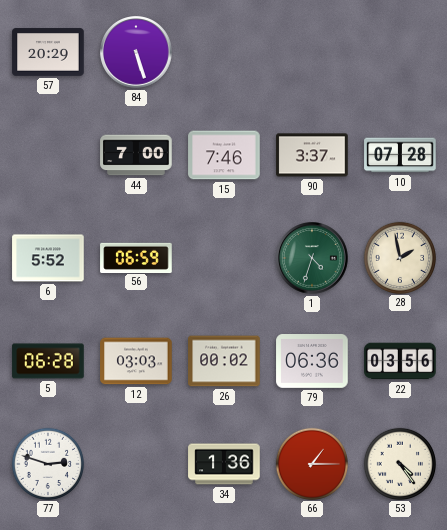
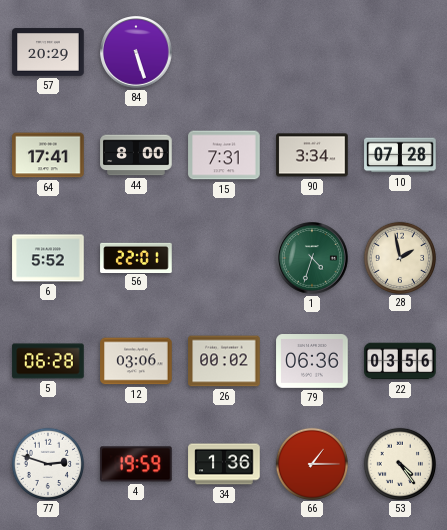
64: none -> 17:41
44: 7:00 -> 8:00
15: 7:46 -> 7:31
90: 3:37 -> 3:34
56: 06:59 -> 22:01
12: 03:03 -> 03:06
4: none -> 19:59
